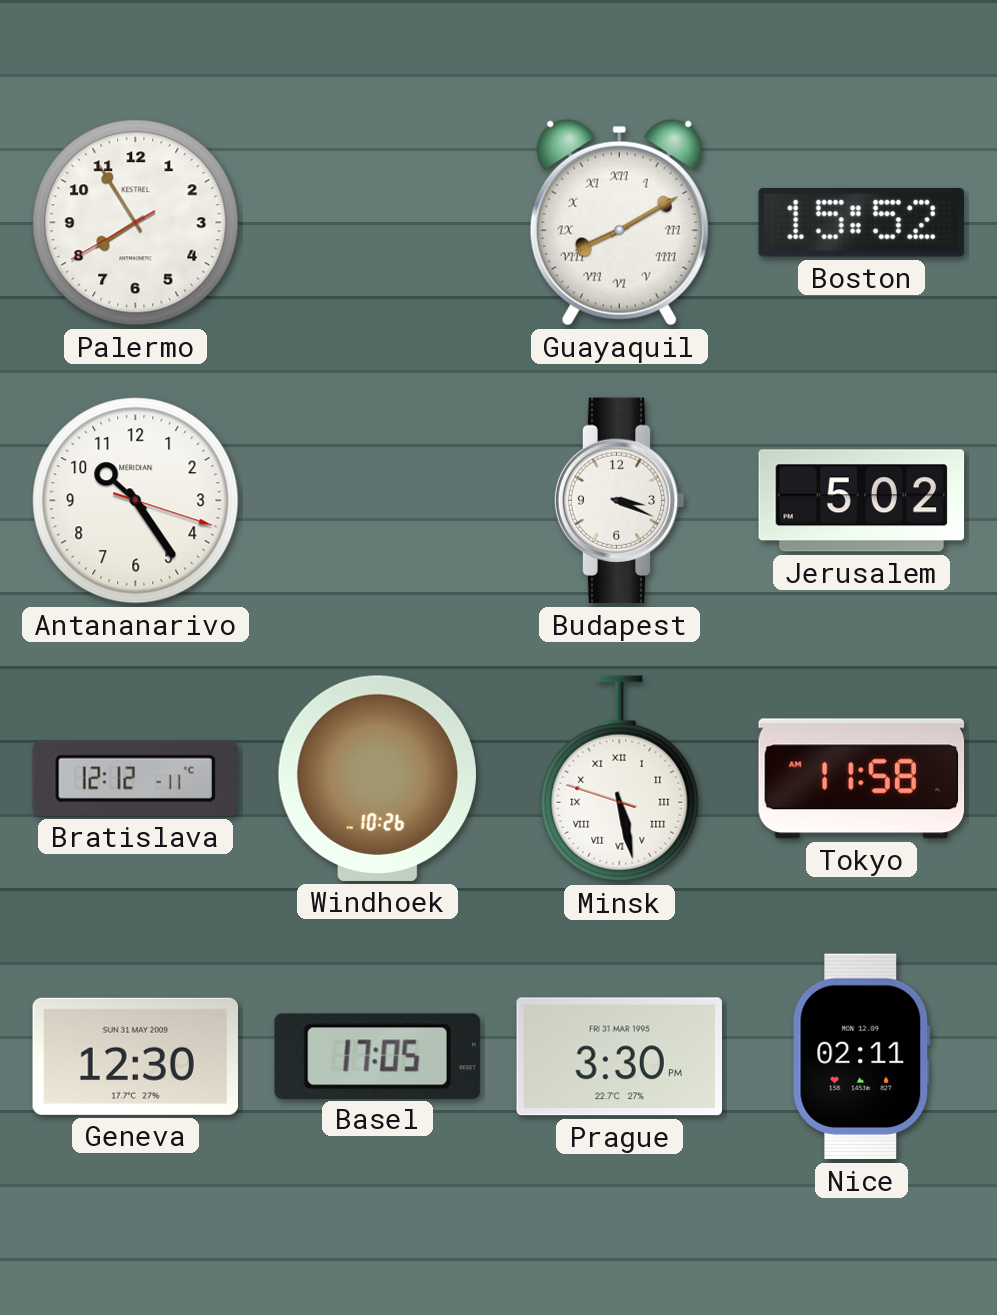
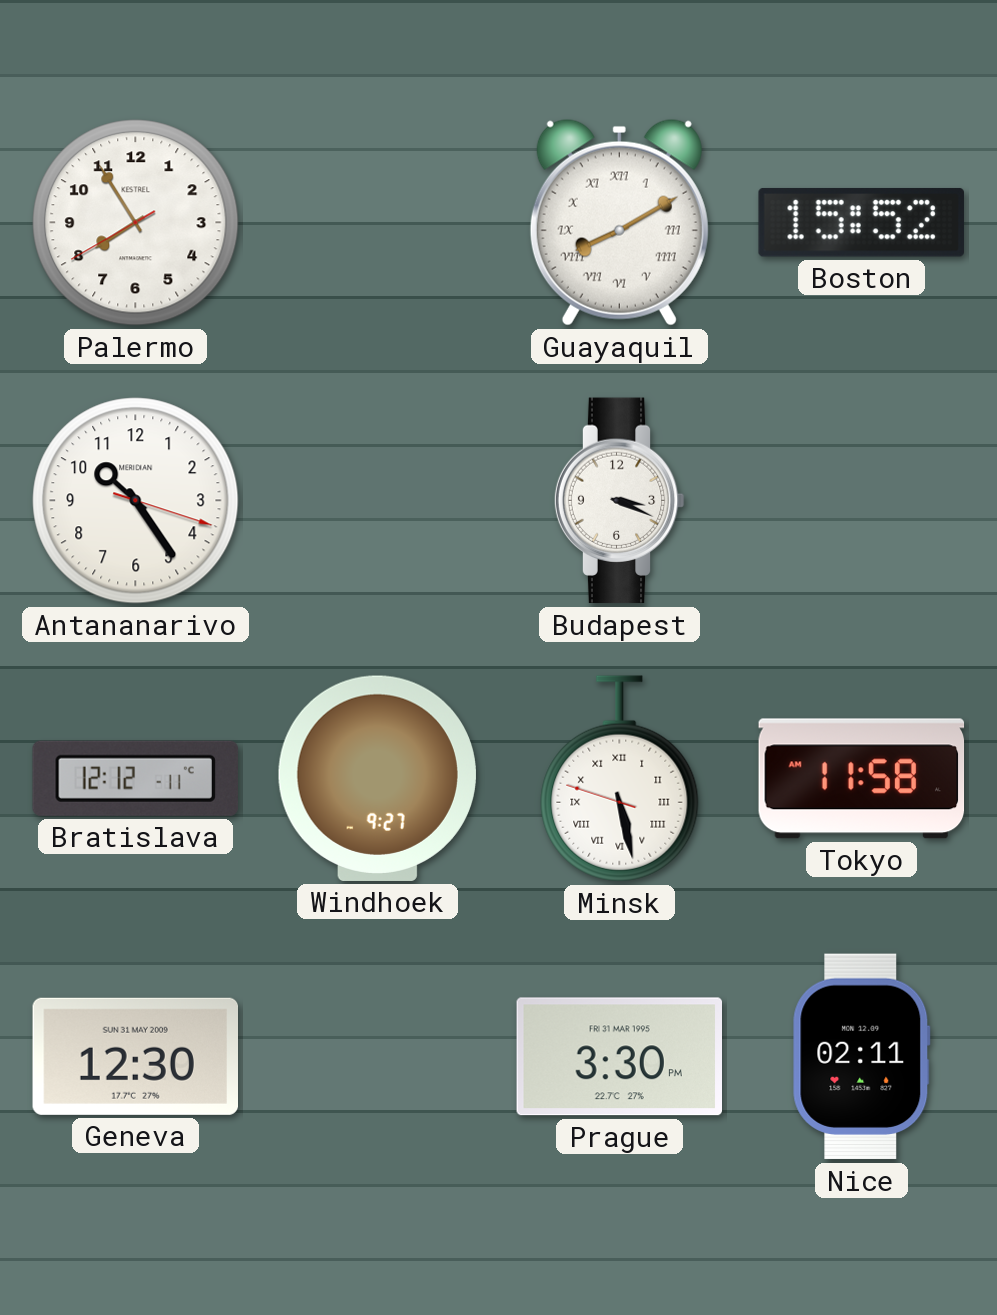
Jerusalem: 5:02 -> none
Windhoek: 10:26 -> 9:27
Basel: 17:05 -> none
